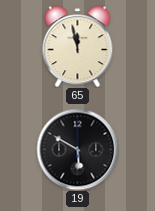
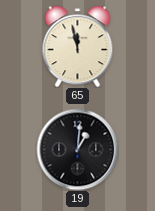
19: 5:50 -> 1:01
